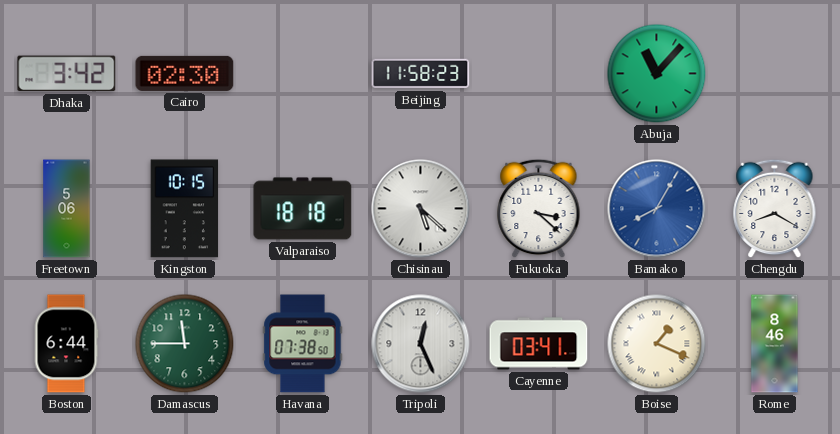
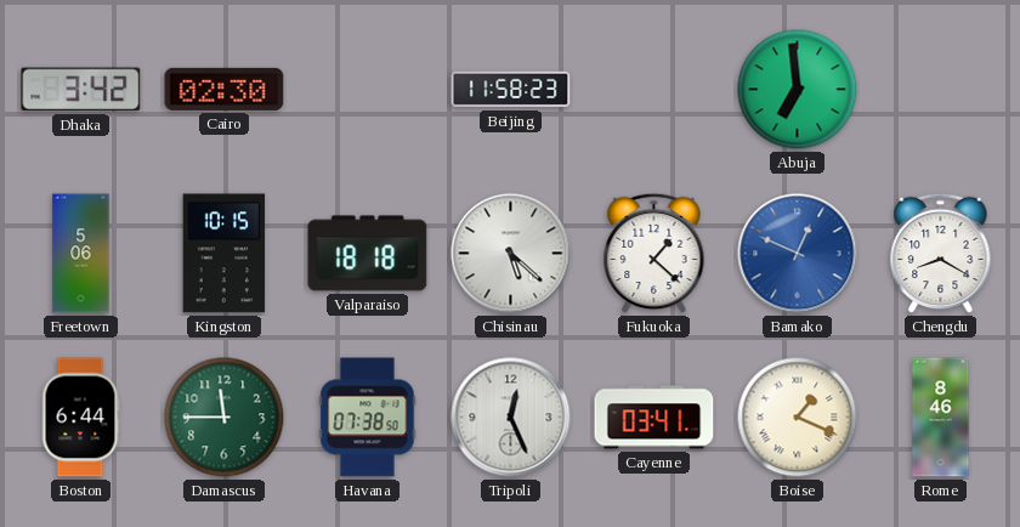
Abuja: 11:07 -> 6:59
Fukuoka: 3:22 -> 1:22
Bamako: 8:05 -> 12:49
